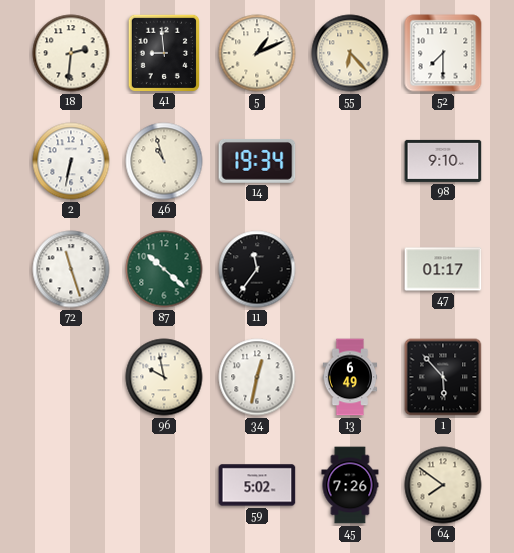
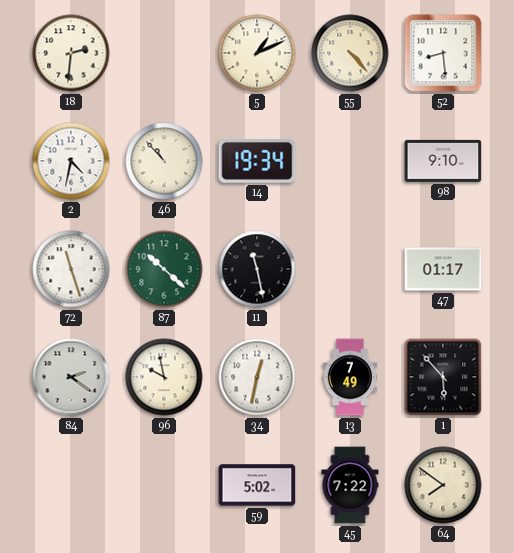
41: 8:59 -> none
55: 6:23 -> 4:23
52: 7:30 -> 8:29
2: 6:32 -> 4:32
46: 10:57 -> 10:53
11: 11:36 -> 11:28
84: none -> 2:21
13: 6:49 -> 7:49
45: 7:26 -> 7:22
